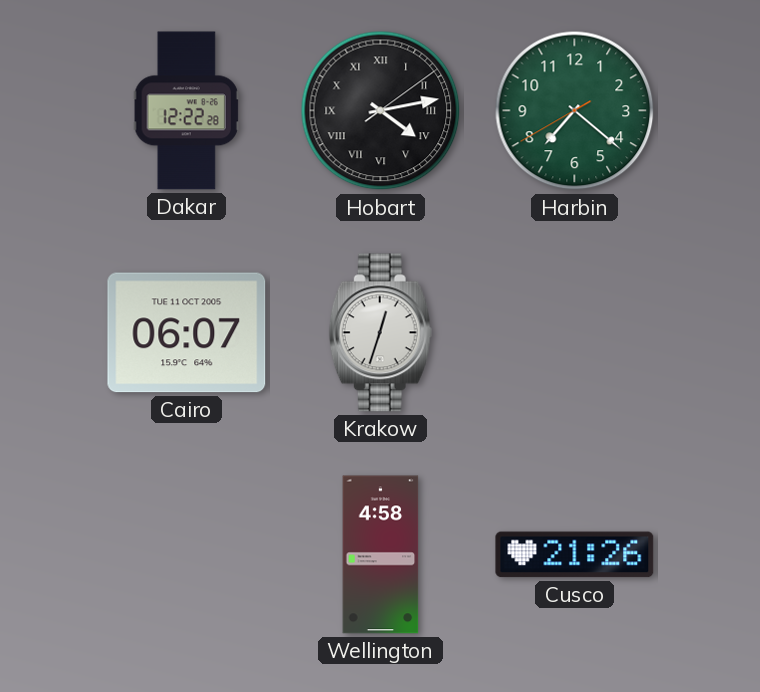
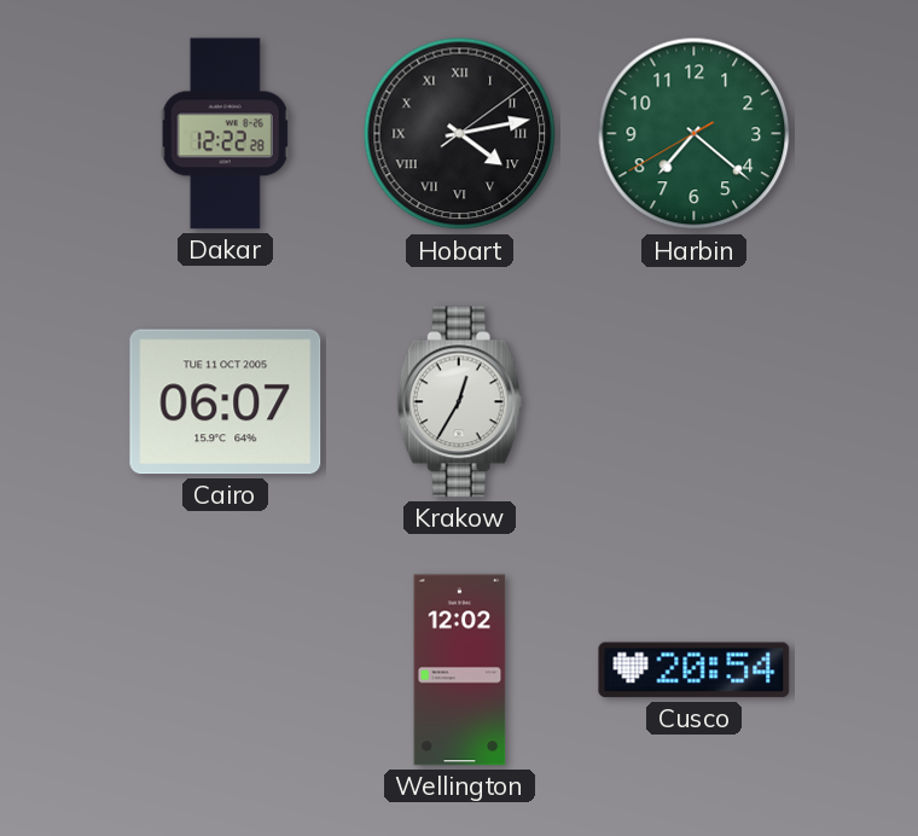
Krakow: 12:33 -> 12:35
Wellington: 4:58 -> 12:02
Cusco: 21:26 -> 20:54
